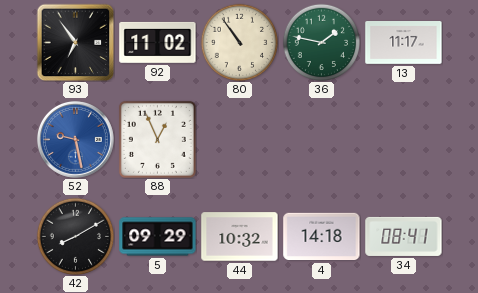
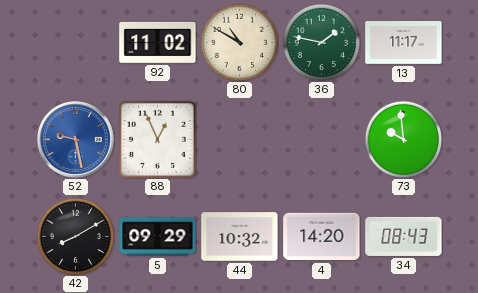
93: 6:54 -> none
80: 10:54 -> 10:50
73: none -> 9:59
4: 14:18 -> 14:20
34: 08:41 -> 08:43
